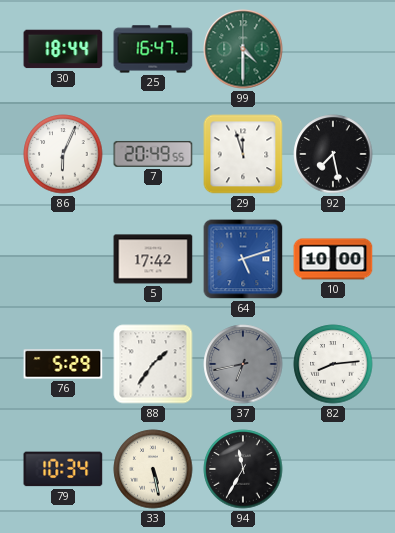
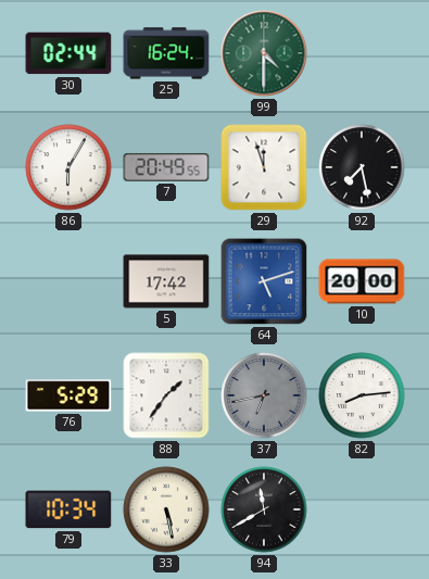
30: 18:44 -> 02:44
25: 16:47 -> 16:24
86: 6:04 -> 6:05
10: 10:00 -> 20:00
94: 11:35 -> 11:40
